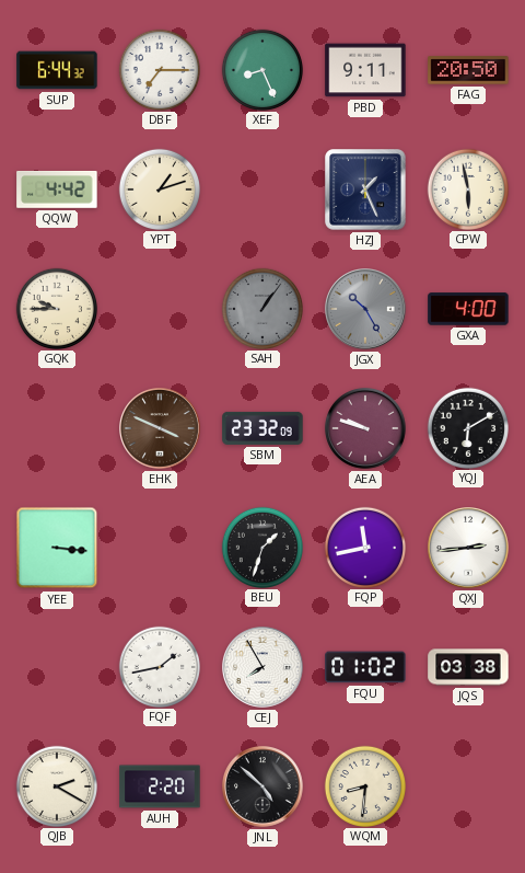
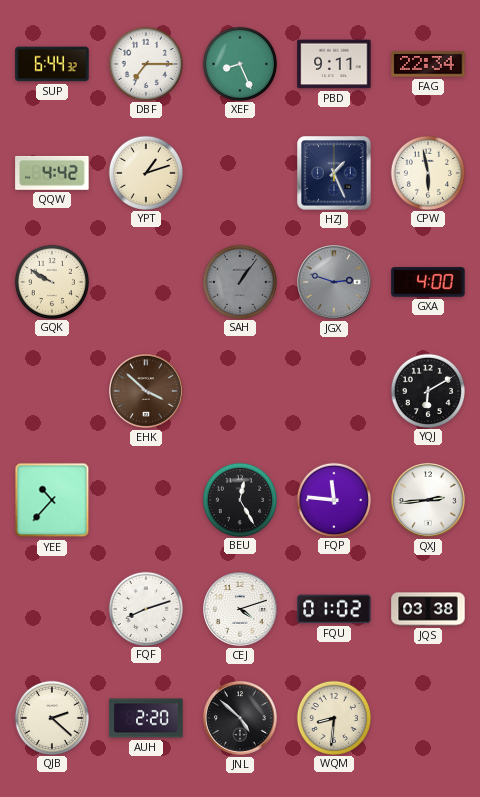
FAG: 20:50 -> 22:34
GQK: 9:45 -> 9:50
JGX: 10:25 -> 2:48
EHK: 3:49 -> 3:52
SBM: 23:32 -> none
AEA: 9:48 -> none
YEE: 3:16 -> 10:37
BEU: 1:33 -> 12:25
FQP: 11:43 -> 11:46
FQF: 1:43 -> 8:12
CEJ: 7:55 -> 4:12
QJB: 2:20 -> 2:22
